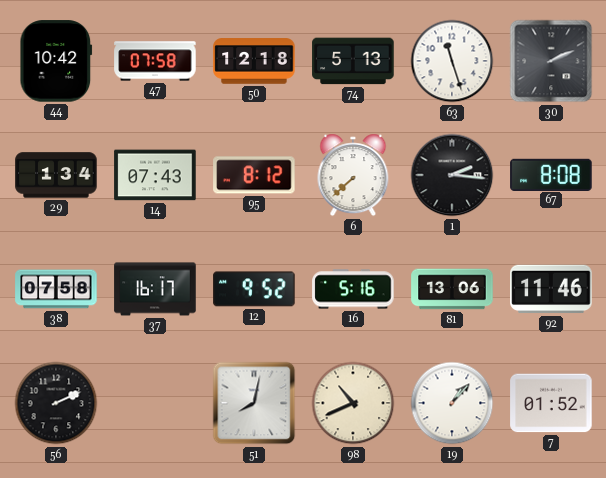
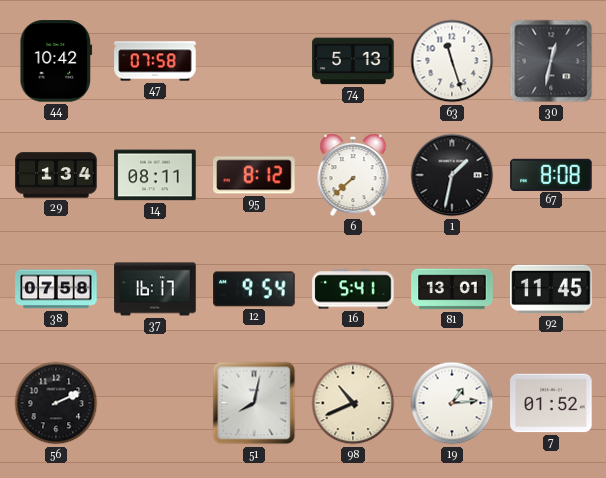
50: 12:18 -> none
30: 2:11 -> 12:32
14: 07:43 -> 08:11
1: 2:16 -> 1:32
12: 9:52 -> 9:54
16: 5:16 -> 5:41
81: 13:06 -> 13:01
92: 11:46 -> 11:45
19: 1:07 -> 1:14
